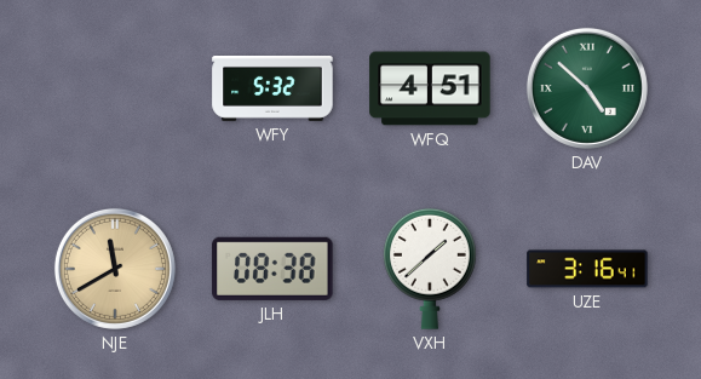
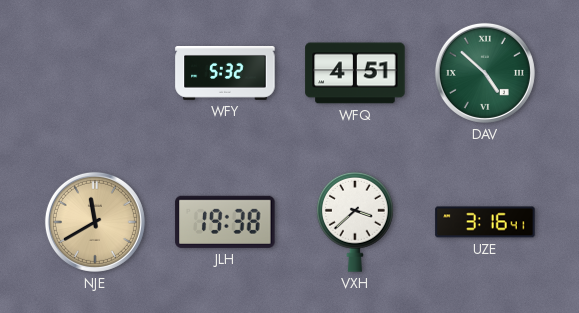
JLH: 08:38 -> 19:38
VXH: 1:38 -> 3:38
